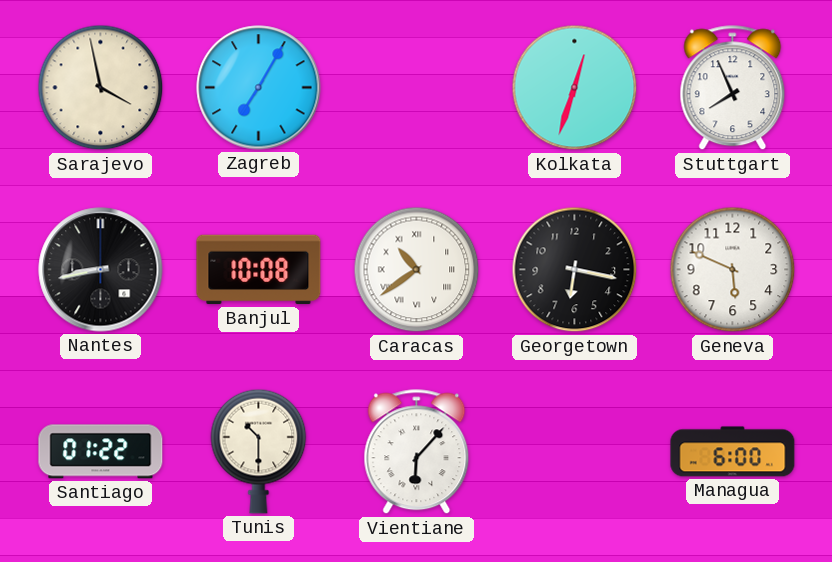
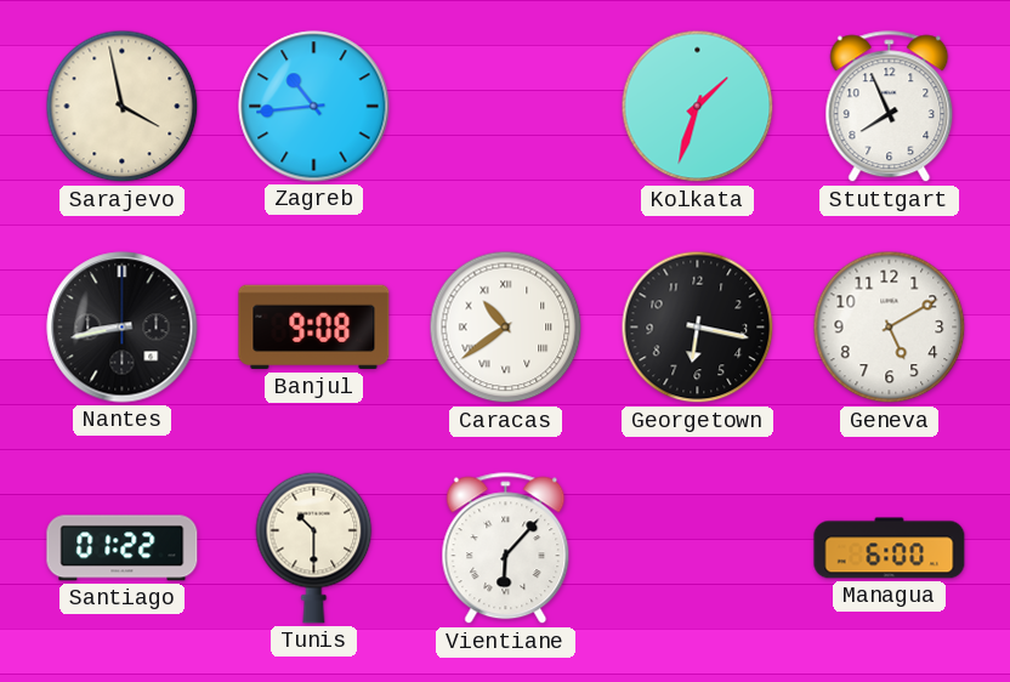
Zagreb: 7:05 -> 10:44
Kolkata: 12:33 -> 1:33
Banjul: 10:08 -> 9:08
Geneva: 5:49 -> 5:10
